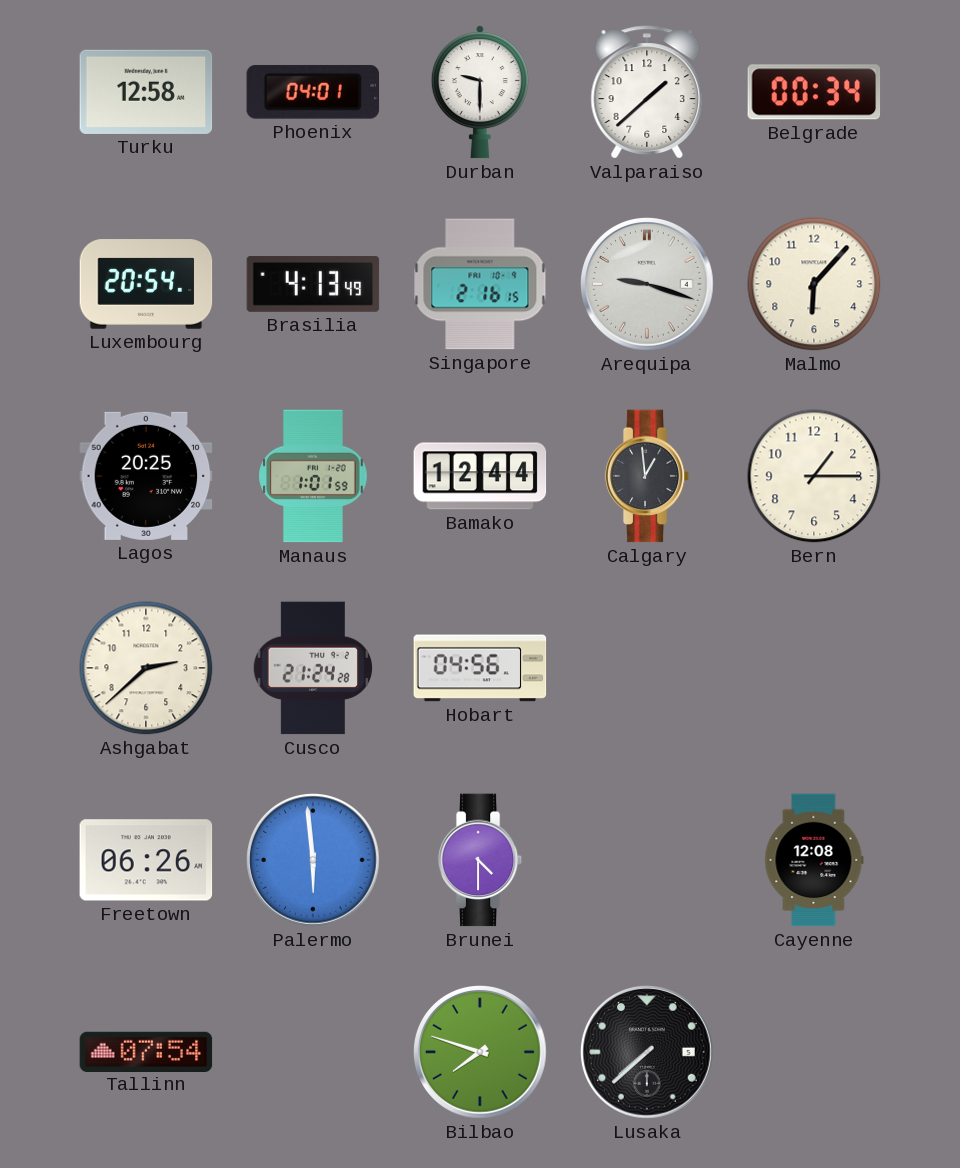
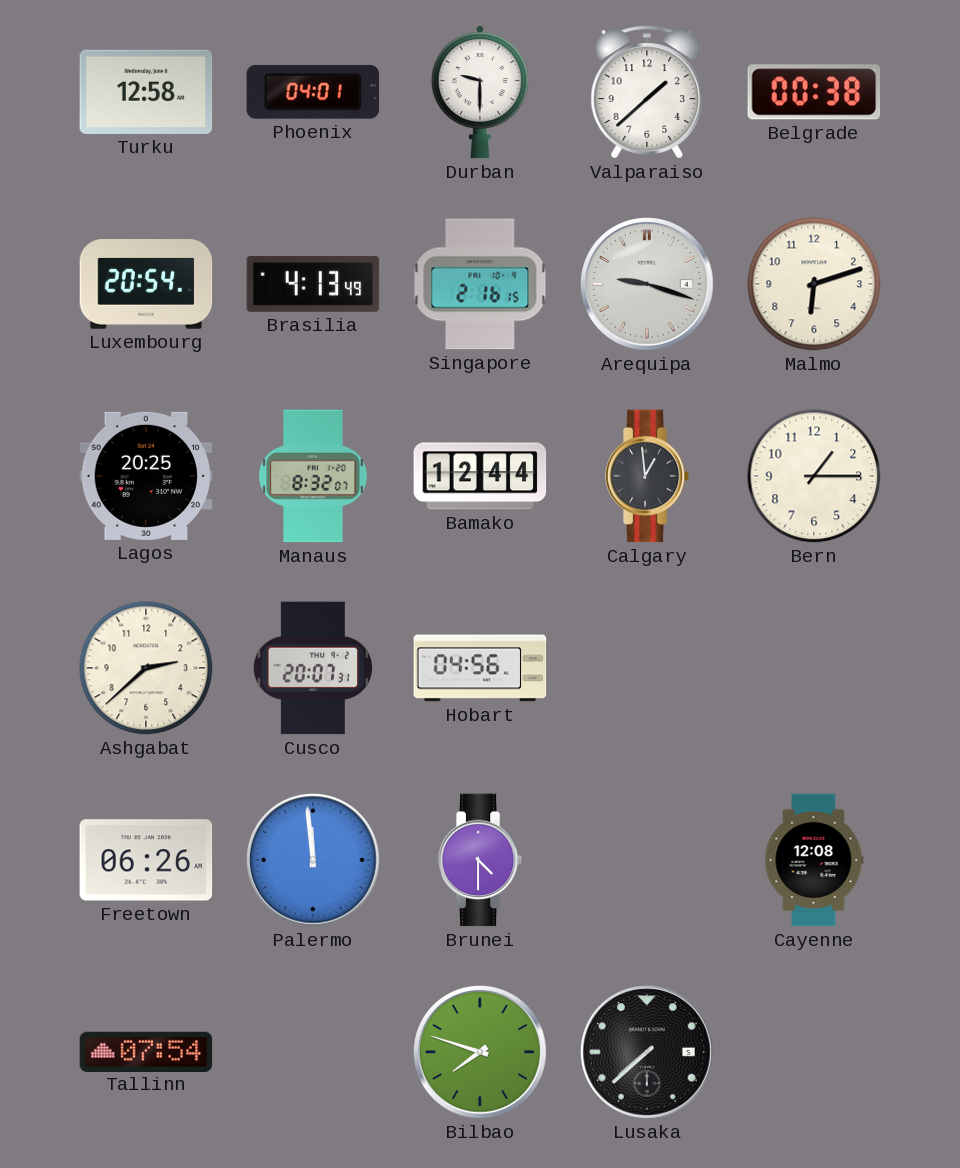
Belgrade: 00:34 -> 00:38
Malmo: 6:07 -> 6:12
Manaus: 1:01 -> 8:32
Cusco: 21:24 -> 20:07
Palermo: 5:59 -> 11:59
